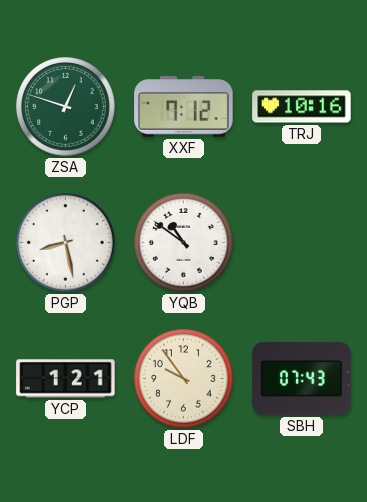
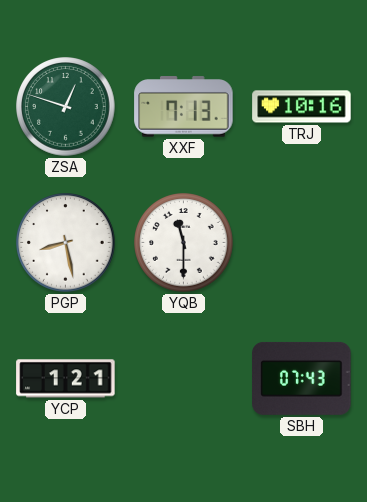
XXF: 7:12 -> 7:13
YQB: 10:51 -> 11:30
LDF: 9:54 -> none
